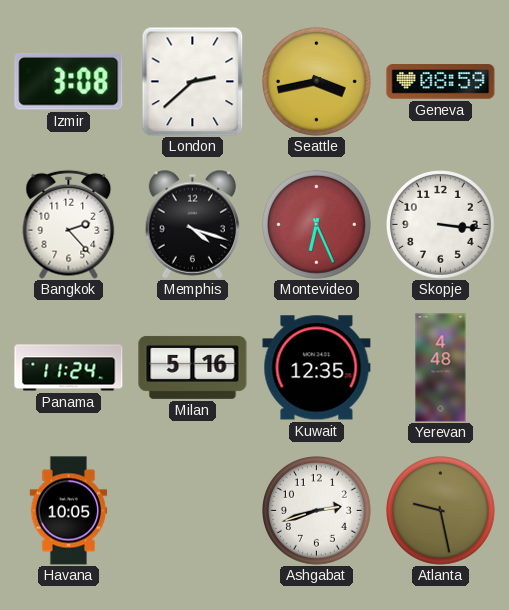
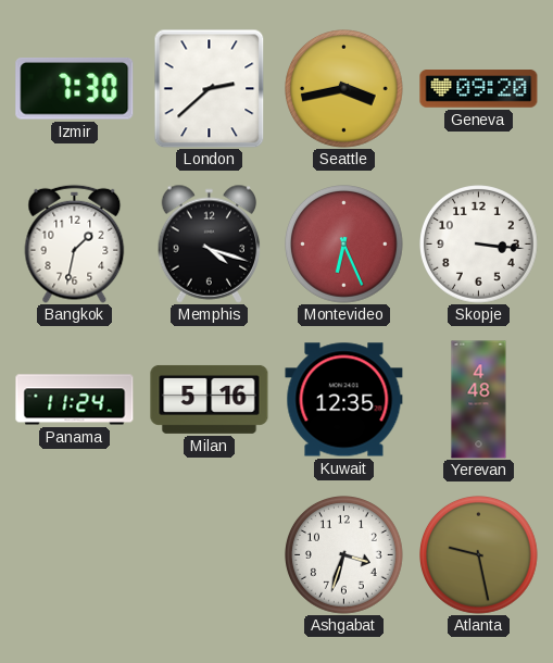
Izmir: 3:08 -> 7:30
Geneva: 08:59 -> 09:20
Bangkok: 2:23 -> 1:32
Havana: 10:05 -> none
Ashgabat: 2:42 -> 3:33
